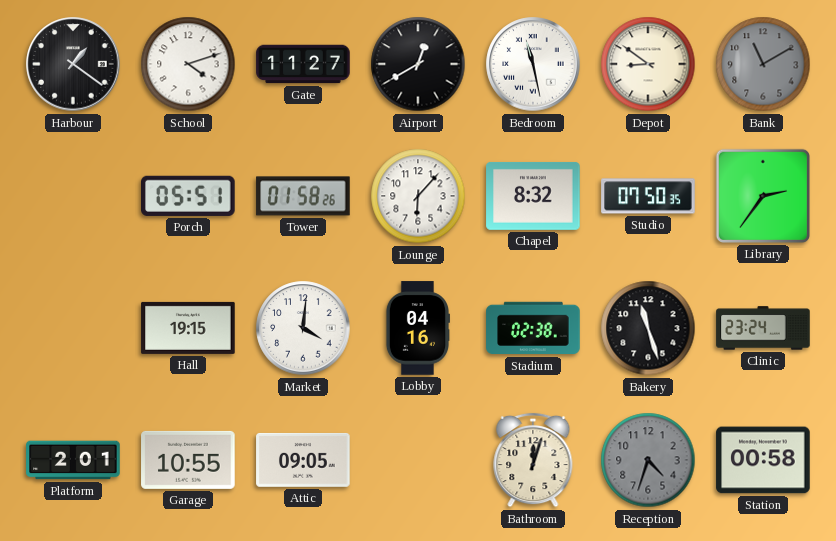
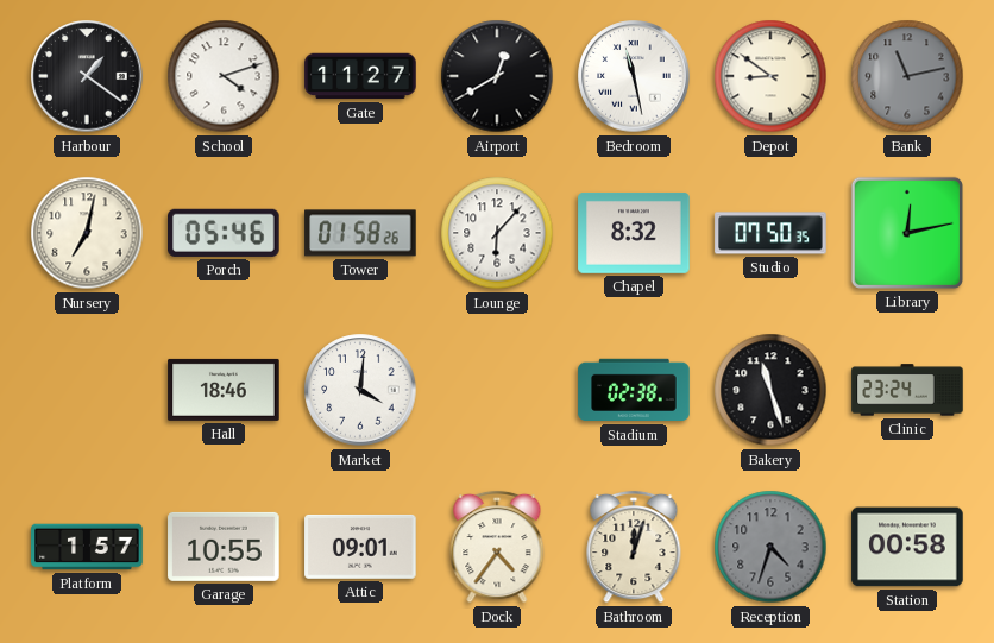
Bank: 11:10 -> 11:13
Nursery: none -> 7:02
Porch: 05:51 -> 05:46
Library: 2:36 -> 12:13
Hall: 19:15 -> 18:46
Lobby: 04:16 -> none
Platform: 2:01 -> 1:57
Attic: 09:05 -> 09:01
Dock: none -> 4:36
